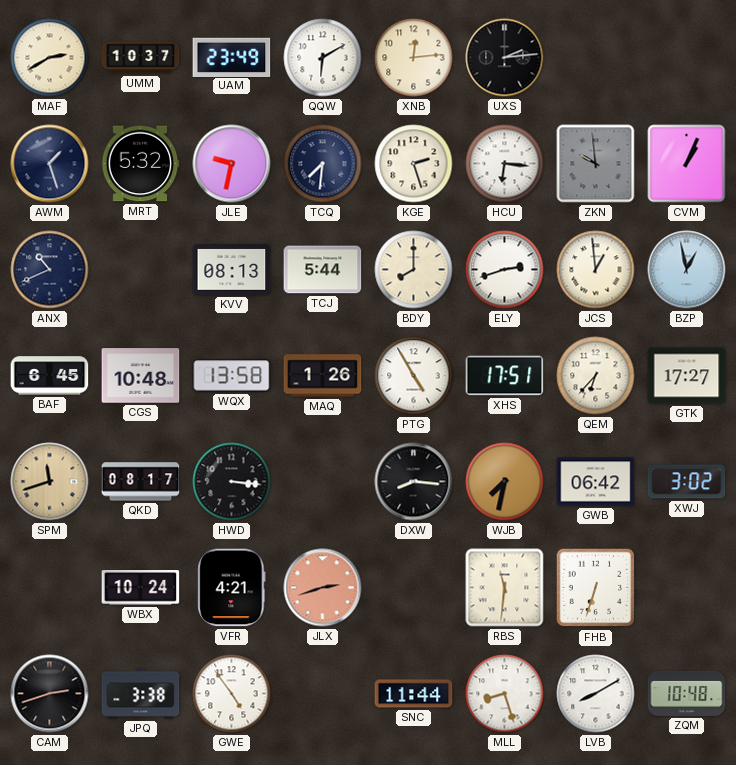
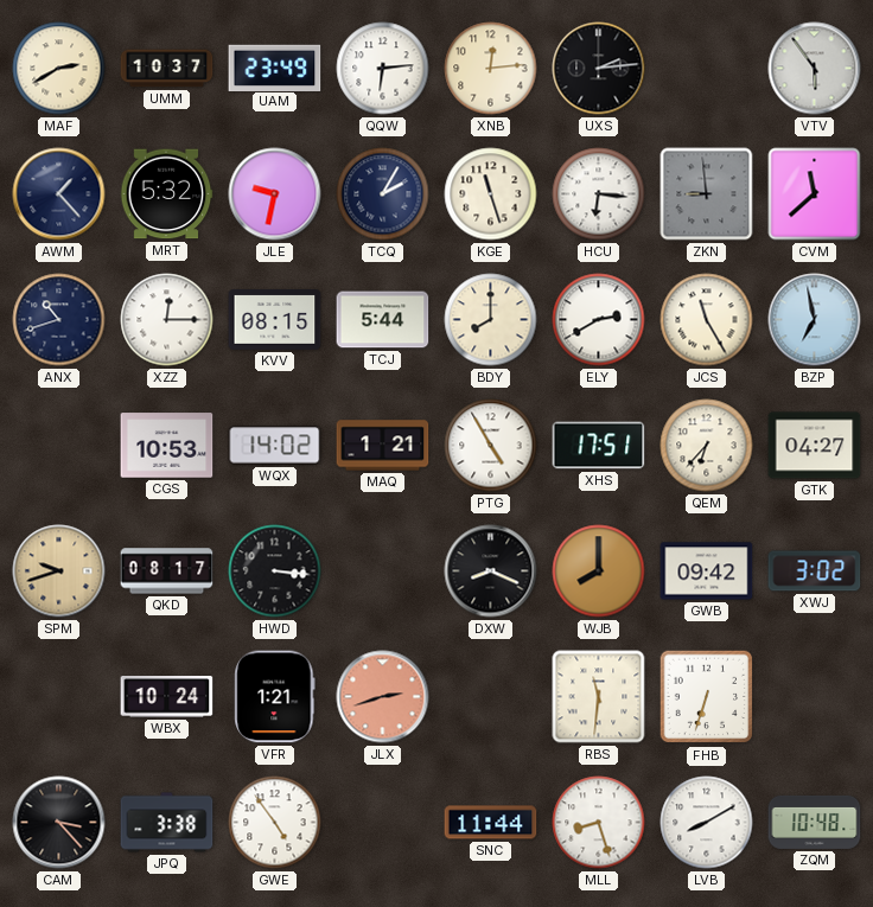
QQW: 6:10 -> 6:14
VTV: none -> 5:54
AWM: 1:27 -> 1:23
TCQ: 7:31 -> 2:05
KGE: 2:27 -> 11:27
ZKN: 9:59 -> 8:59
CVM: 1:04 -> 11:38
ANX: 10:41 -> 10:42
XZZ: none -> 12:15
KVV: 08:13 -> 08:15
ELY: 2:42 -> 2:40
JCS: 12:59 -> 11:25
BZP: 12:58 -> 6:58
BAF: 6:45 -> none
CGS: 10:48 -> 10:53
WQX: 13:58 -> 14:02
MAQ: 1:26 -> 1:21
GTK: 17:27 -> 04:27
SPM: 11:42 -> 9:42
DXW: 8:16 -> 8:19
WJB: 7:32 -> 8:00
GWB: 06:42 -> 09:42
VFR: 4:21 -> 1:21
CAM: 2:42 -> 3:23
